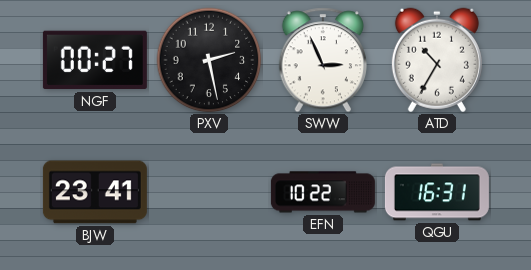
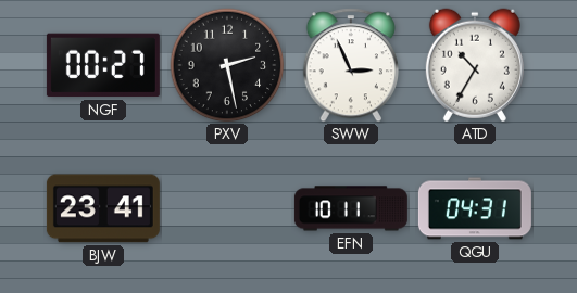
EFN: 10:22 -> 10:11
QGU: 16:31 -> 04:31
